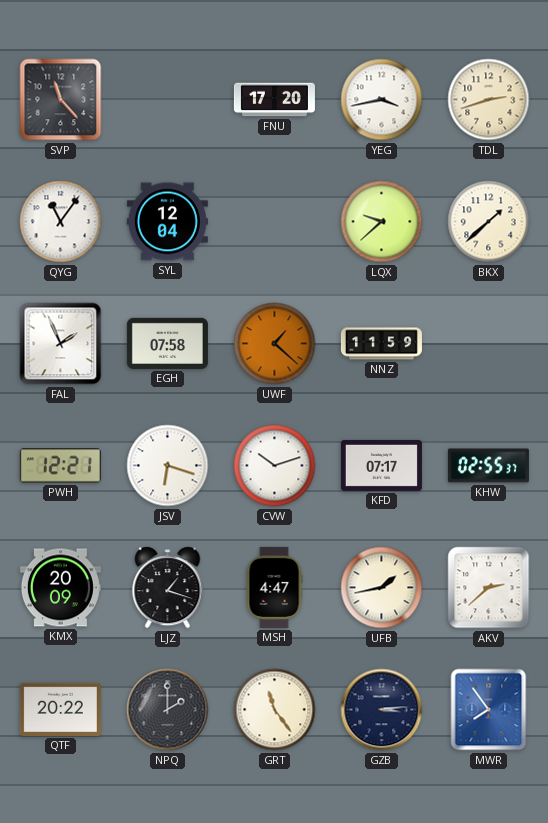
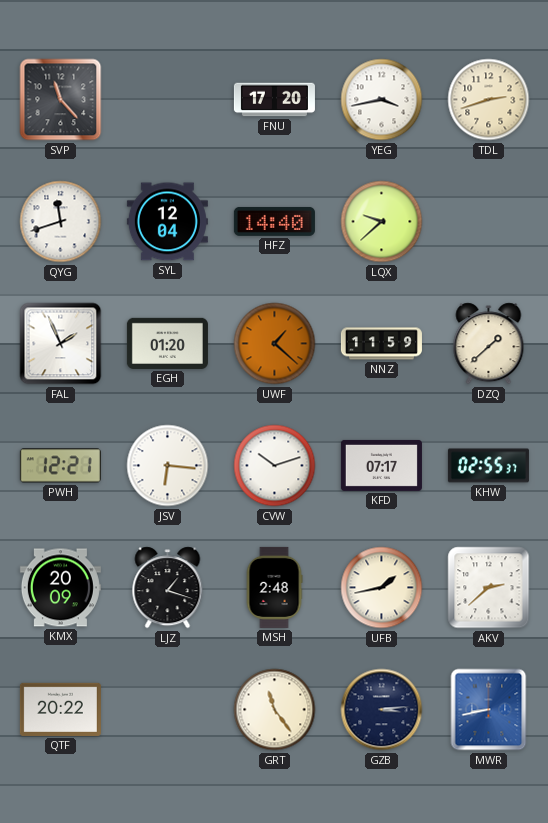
QYG: 11:06 -> 11:42
HFZ: none -> 14:40
BKX: 1:38 -> none
EGH: 07:58 -> 01:20
DZQ: none -> 1:38
JSV: 6:18 -> 6:16
MSH: 4:47 -> 2:48
NPQ: 2:00 -> none
MWR: 7:54 -> 8:43
